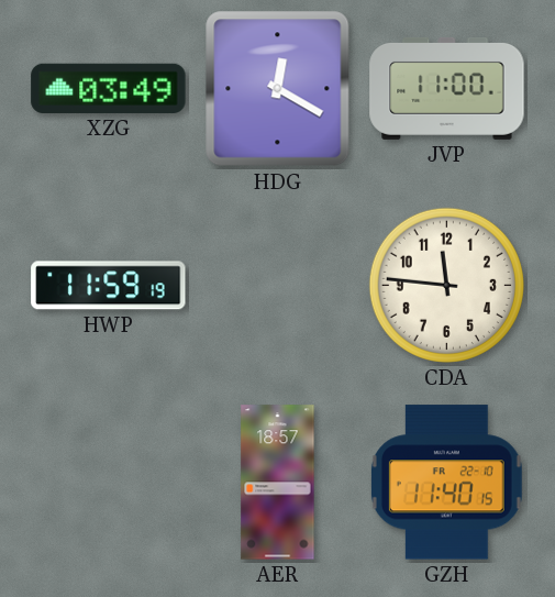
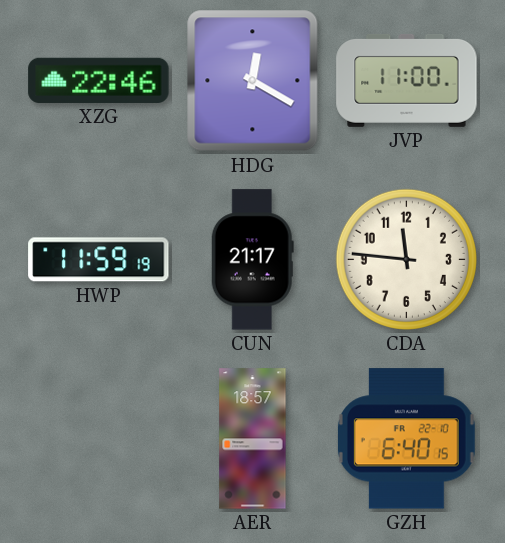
XZG: 03:49 -> 22:46
CUN: none -> 21:17
GZH: 11:40 -> 6:40
